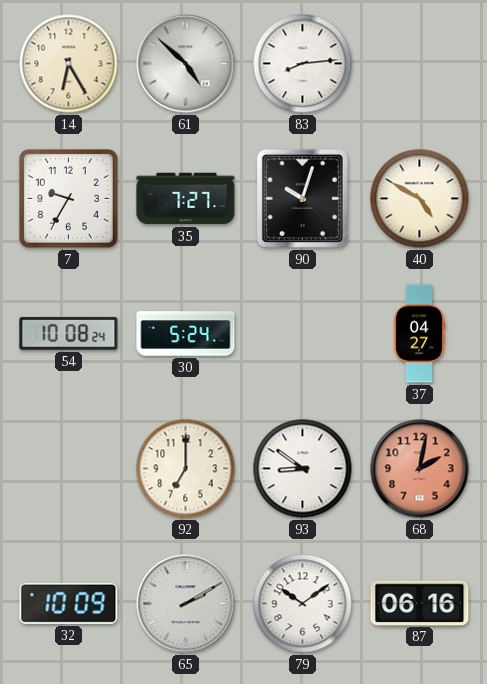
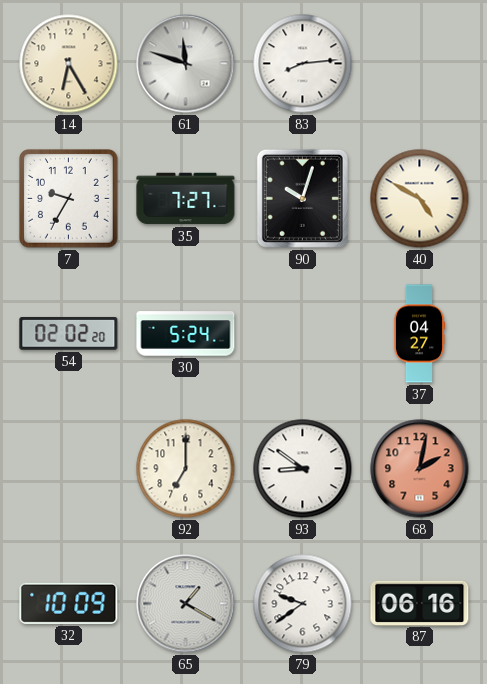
61: 4:52 -> 11:48
54: 10:08 -> 02:02
65: 2:10 -> 1:20
79: 10:09 -> 9:39
